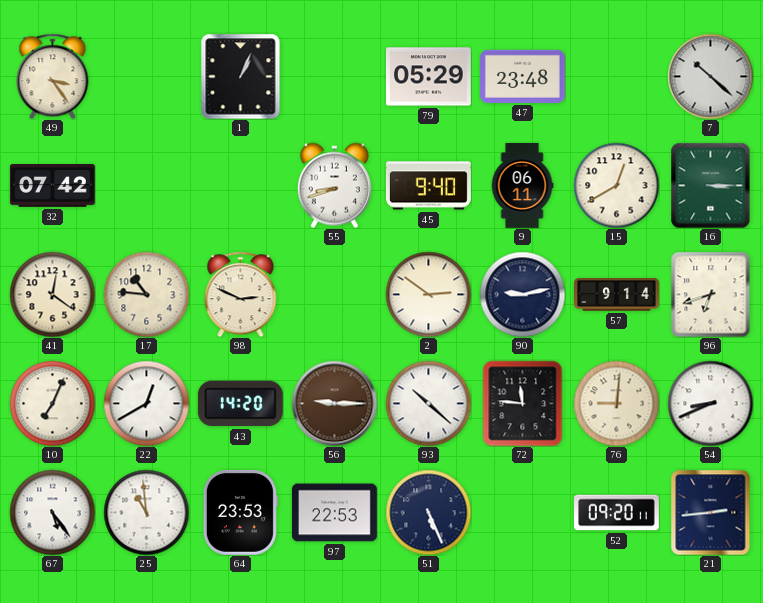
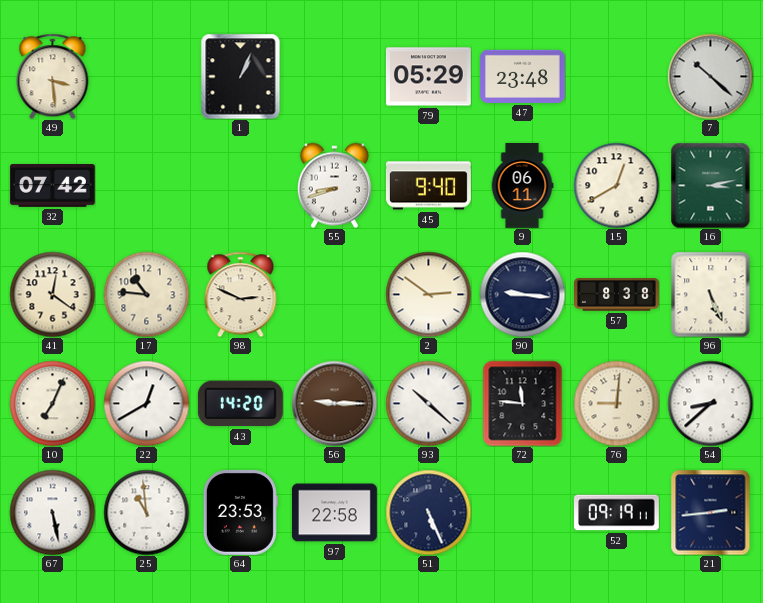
49: 3:24 -> 3:29
16: 3:15 -> 3:13
90: 9:13 -> 9:16
57: 9:14 -> 8:38
96: 6:42 -> 5:26
54: 8:41 -> 8:38
67: 5:24 -> 5:28
97: 22:53 -> 22:58
52: 09:20 -> 09:19
